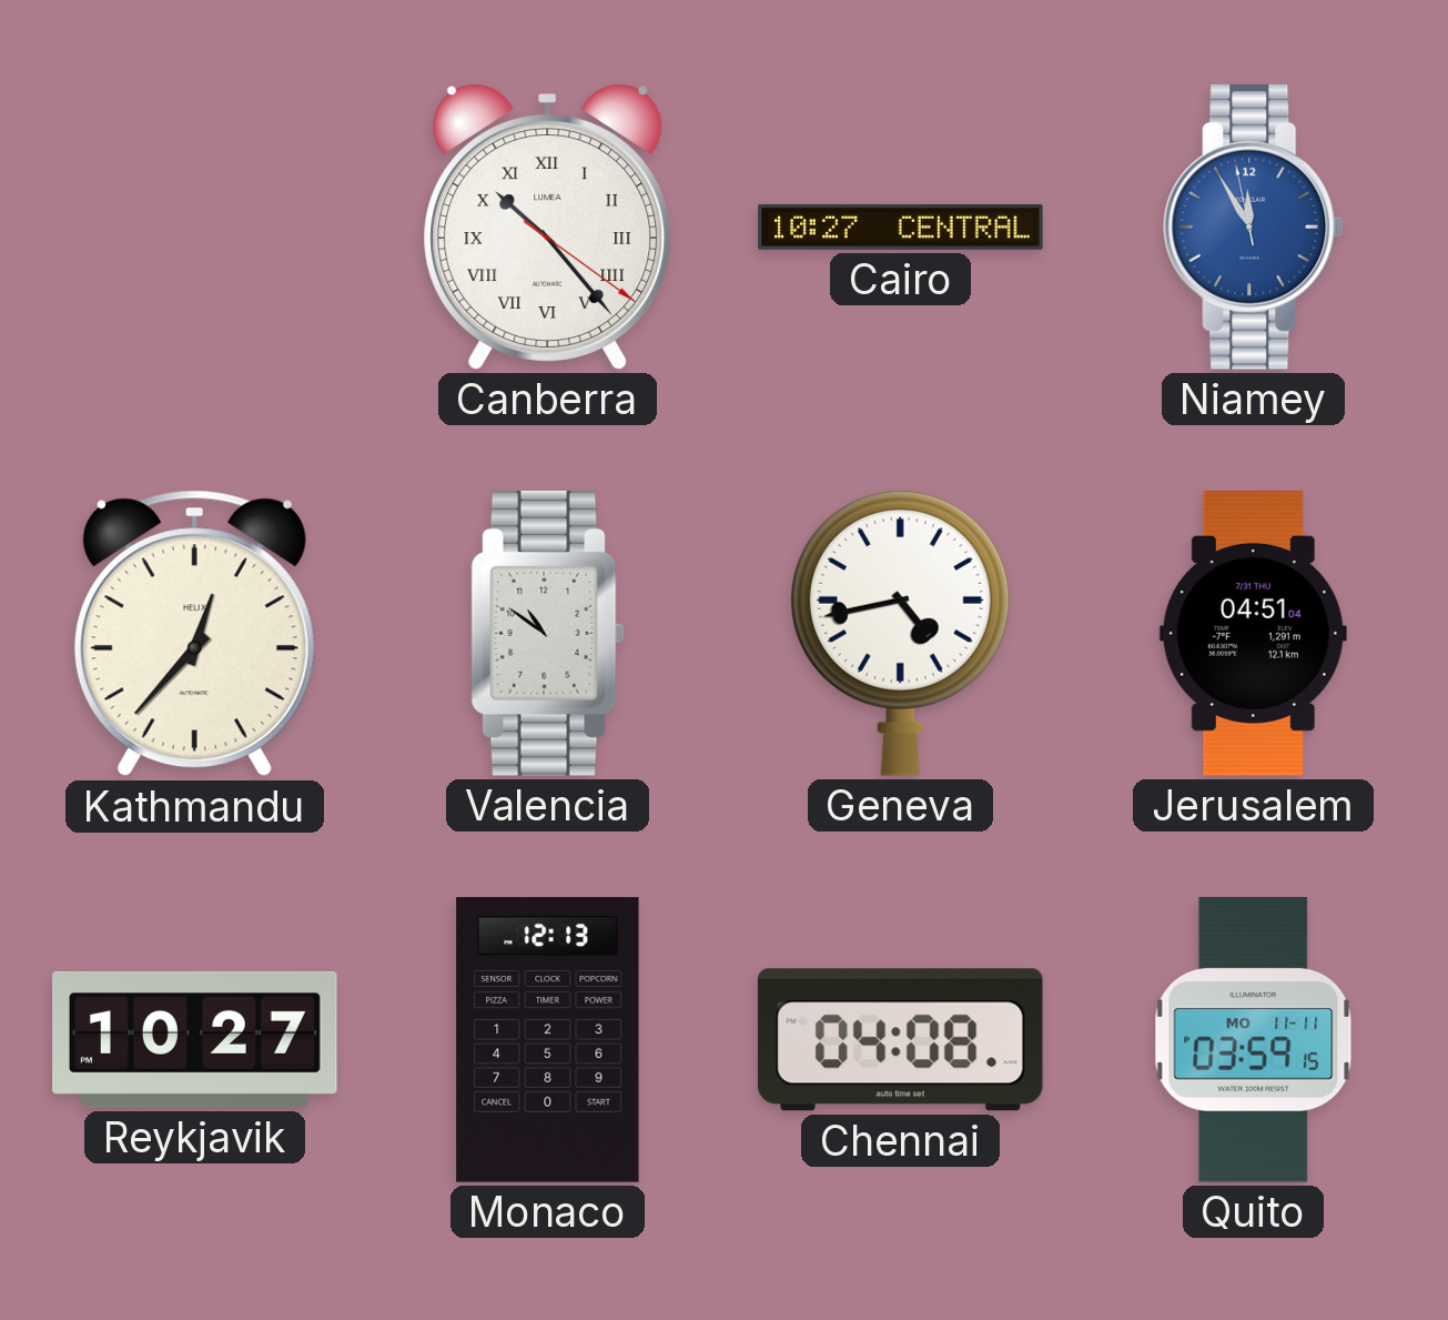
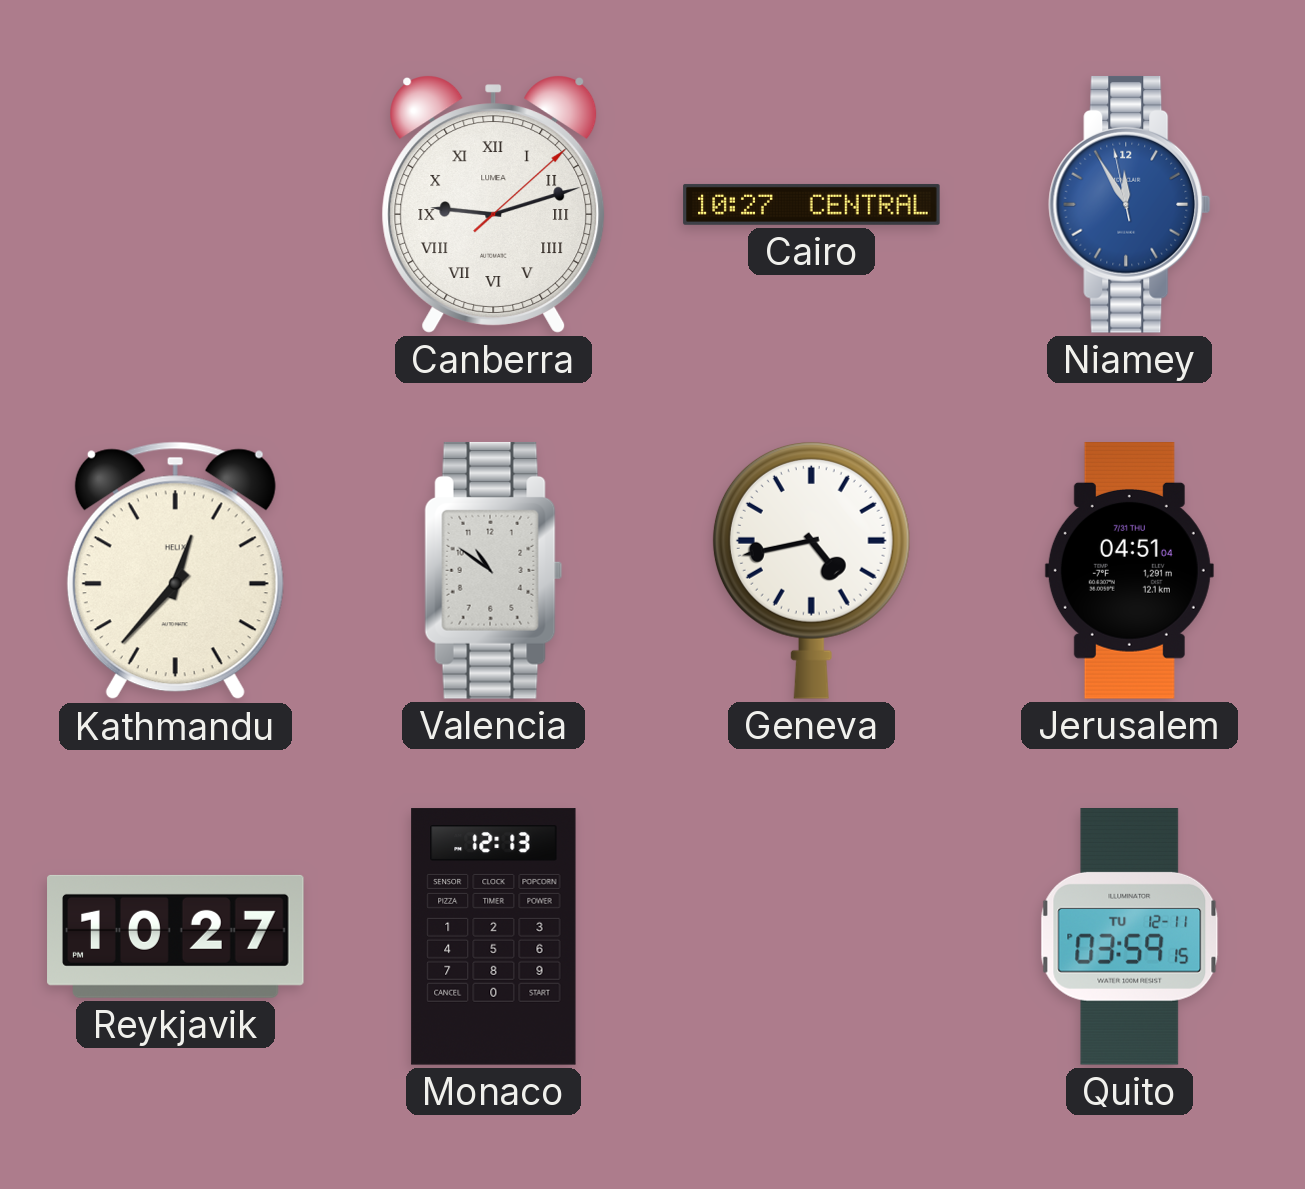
Canberra: 10:23 -> 9:12
Chennai: 04:08 -> none
Quito date: MO 11-11 -> TU 12-11
